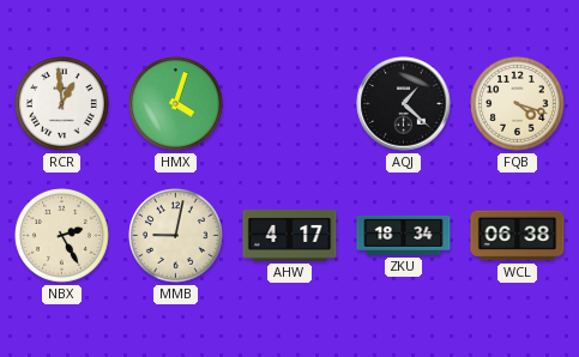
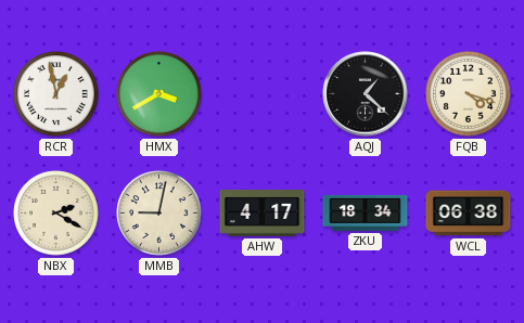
RCR: 12:59 -> 12:58
HMX: 4:03 -> 3:40
NBX: 2:25 -> 2:20
